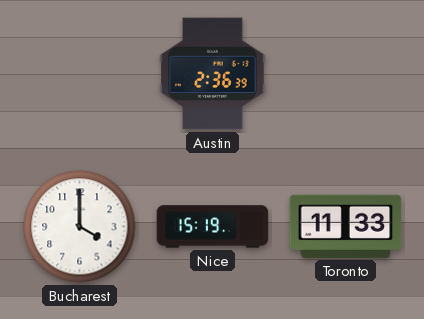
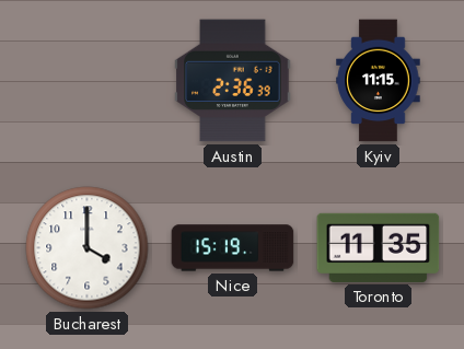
Kyiv: none -> 11:15
Toronto: 11:33 -> 11:35
